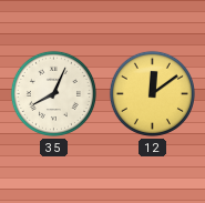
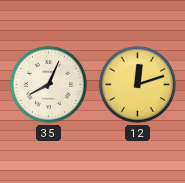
12: 12:09 -> 12:12
